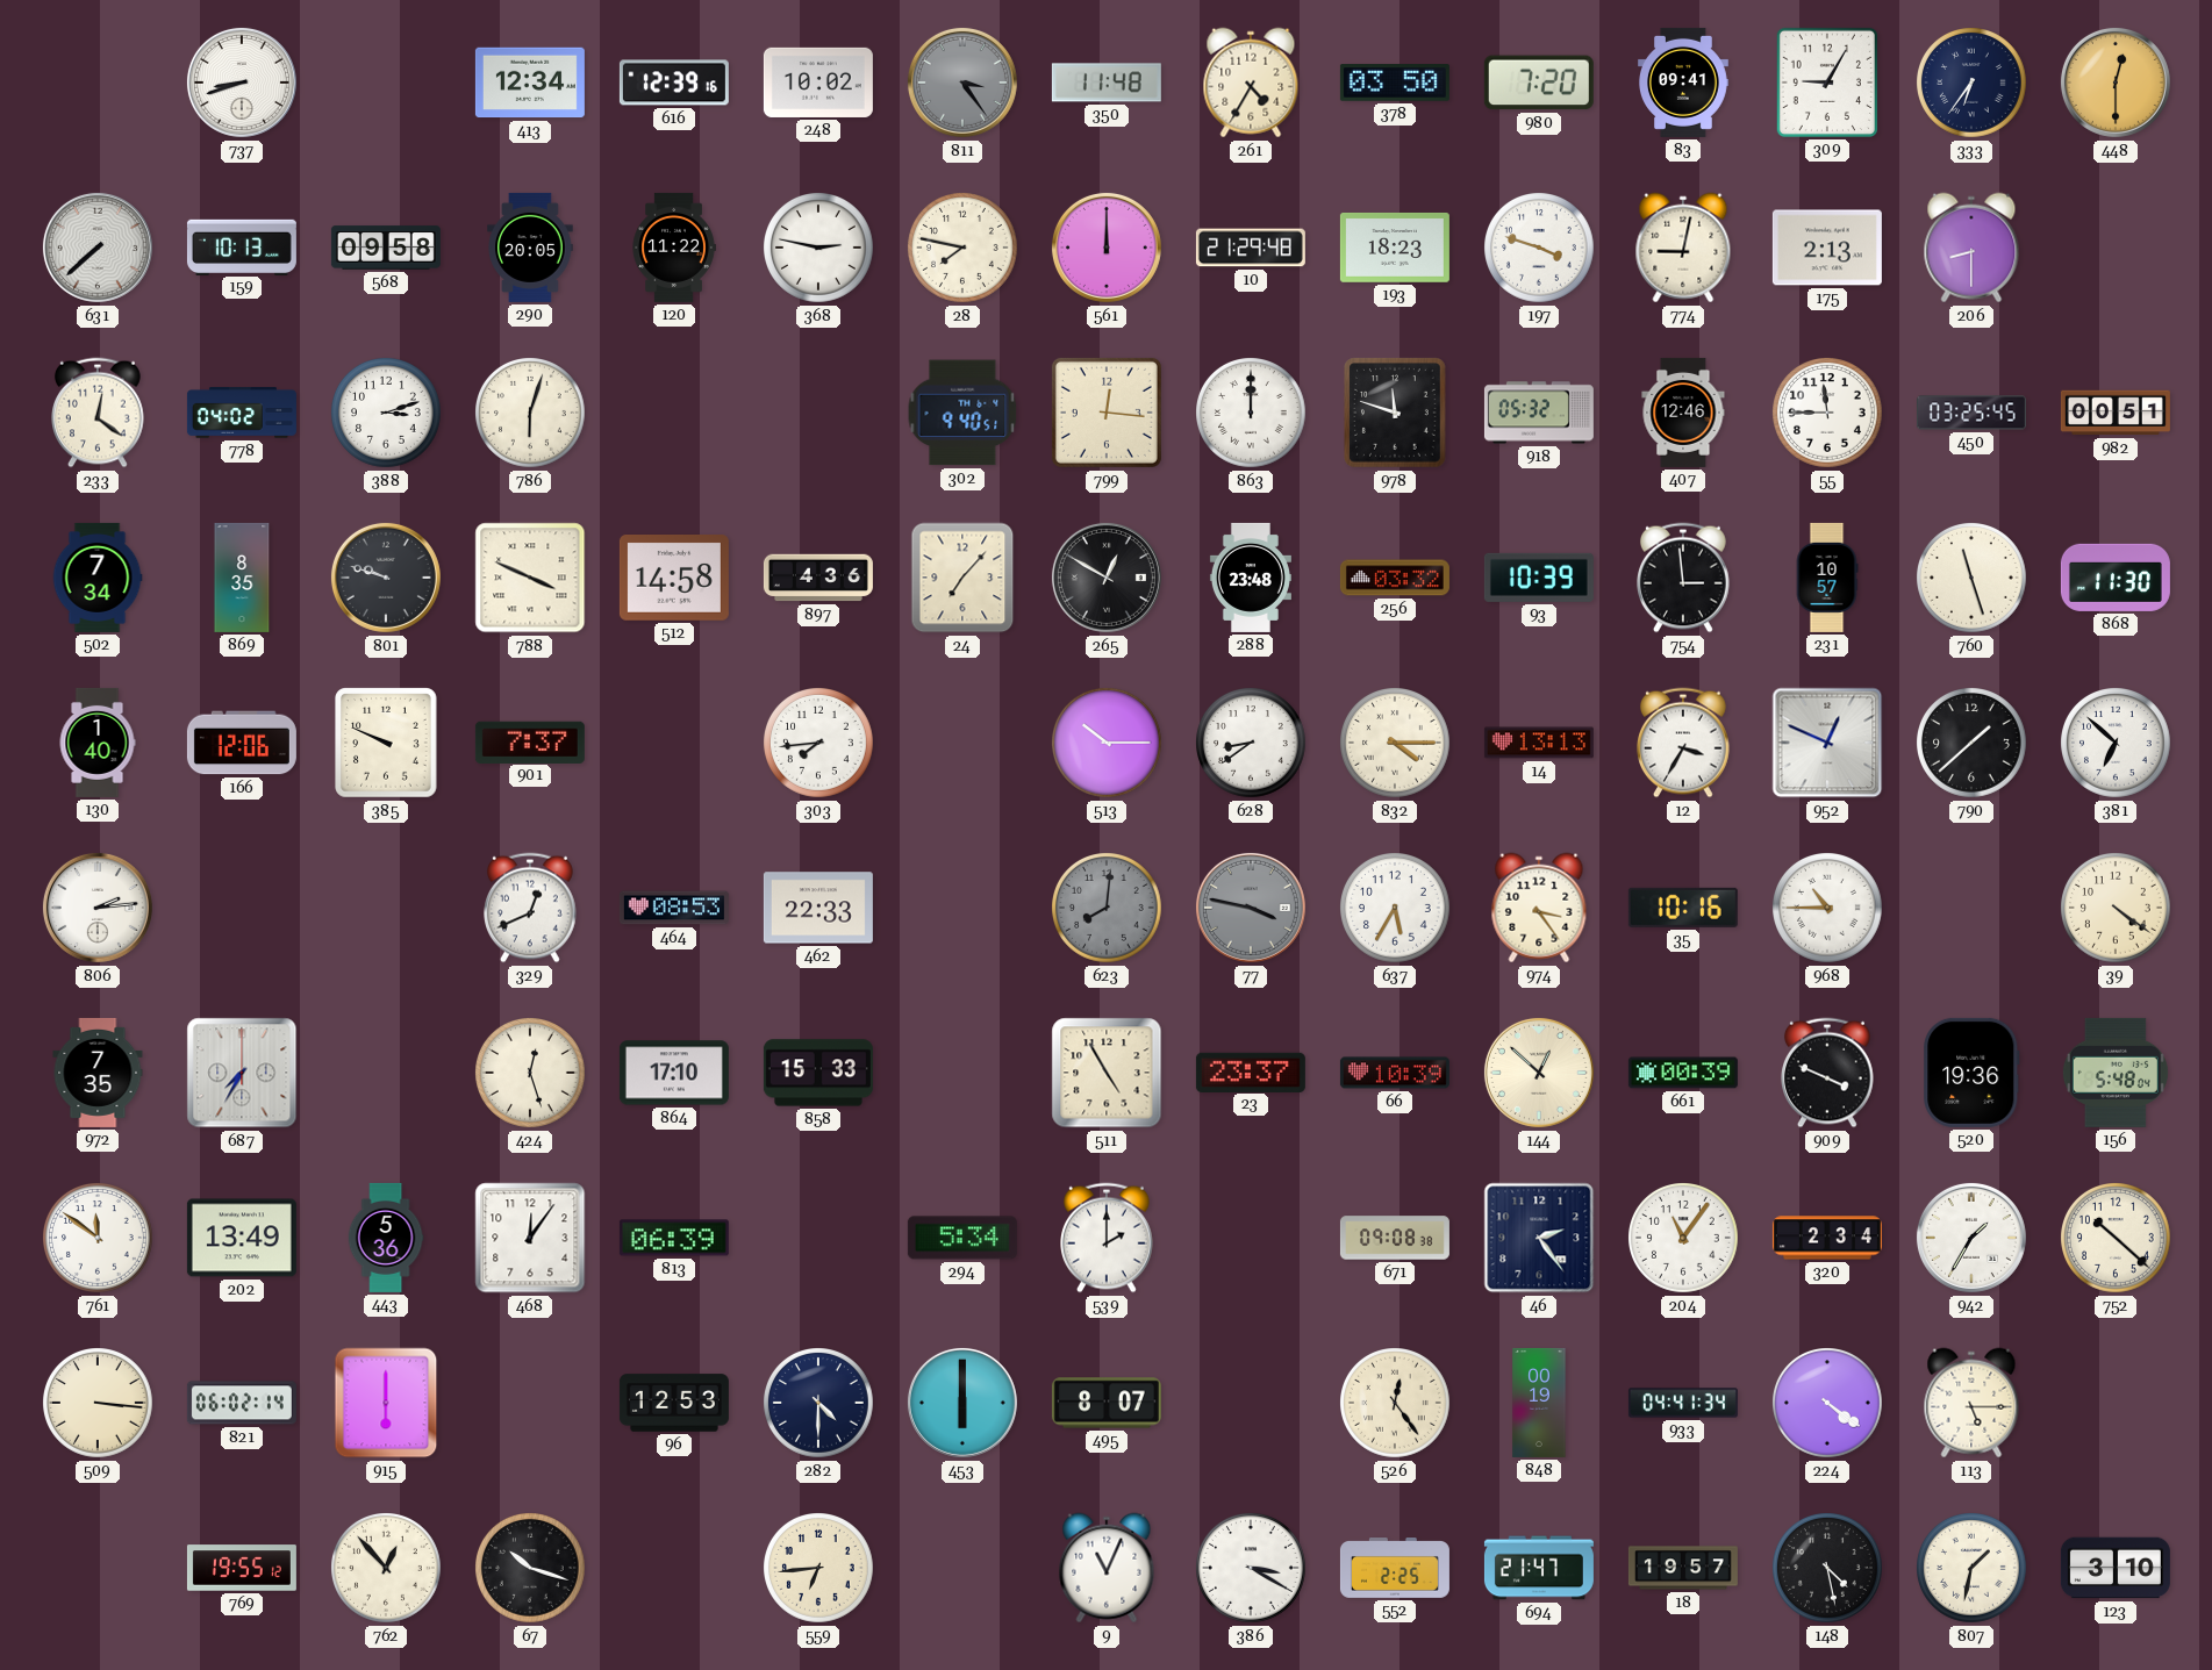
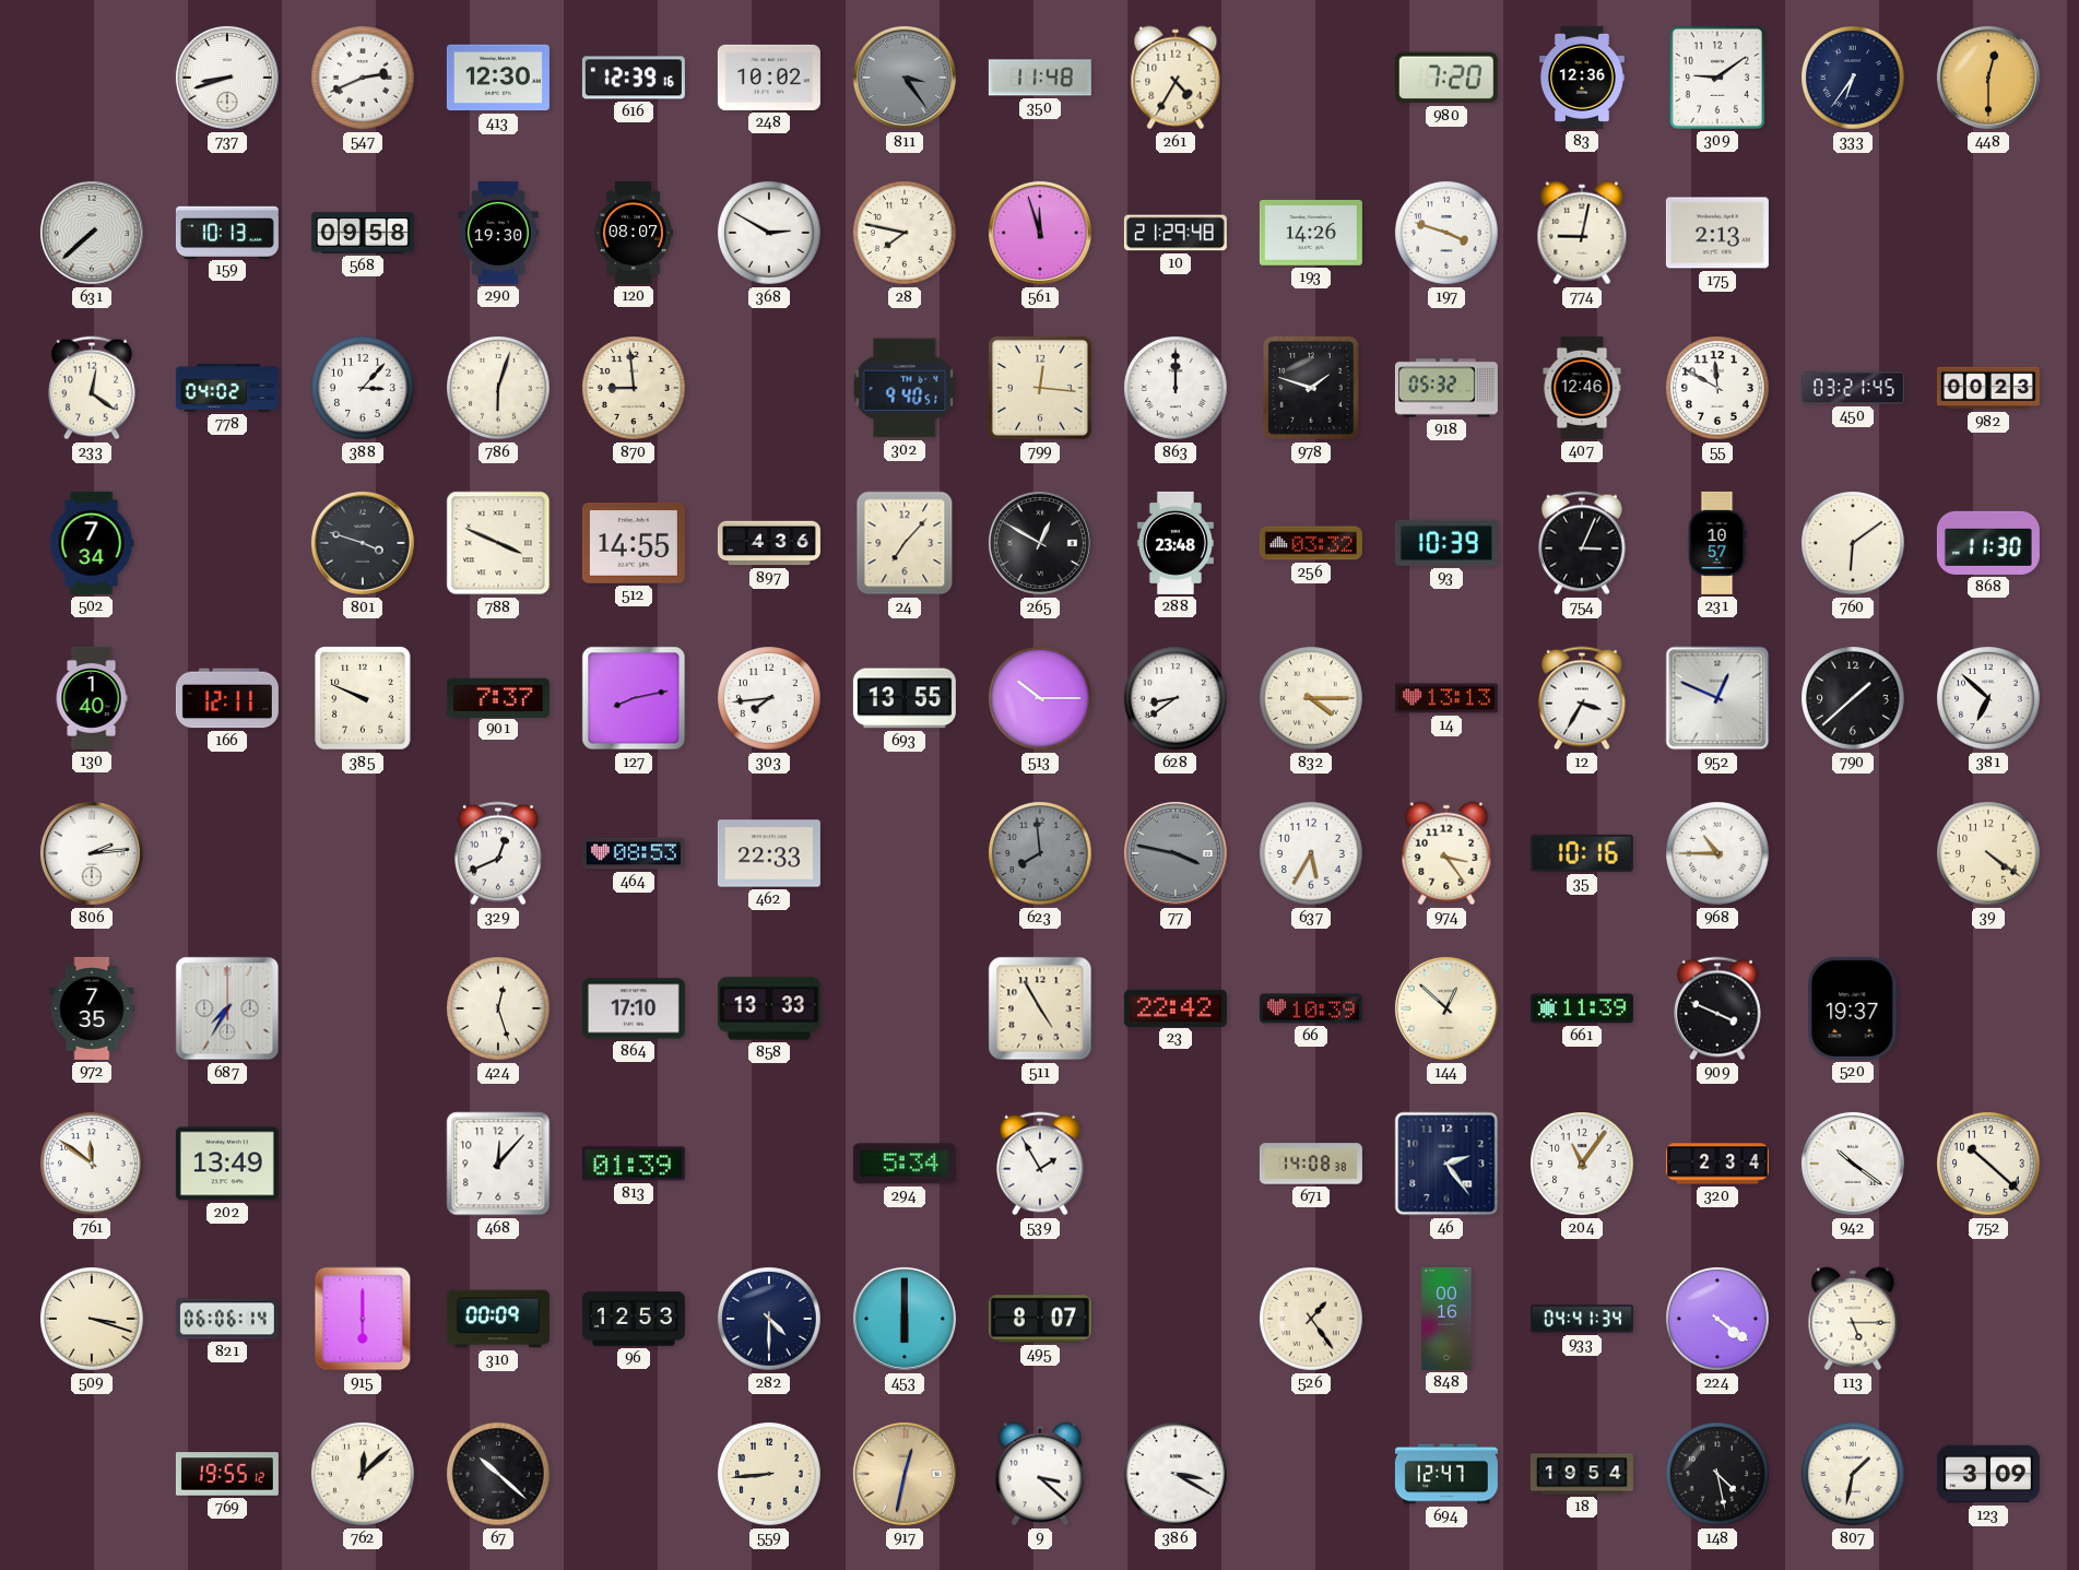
547: none -> 2:41
413: 12:34 -> 12:30
378: 03:50 -> none
83: 09:41 -> 12:36
309: 9:05 -> 9:09
290: 20:05 -> 19:30
120: 11:22 -> 08:07
368: 2:47 -> 2:50
561: 12:00 -> 11:57
193: 18:23 -> 14:26
206: 8:30 -> none
388: 3:12 -> 3:07
870: none -> 8:59
978: 11:48 -> 1:48
55: 11:45 -> 11:50
450: 03:25 -> 03:21
982: 00:51 -> 00:23
869: 8:35 -> none
801: 9:48 -> 3:48
512: 14:58 -> 14:55
754: 2:59 -> 3:04
760: 11:27 -> 6:09
166: 12:06 -> 12:11
127: none -> 8:13
693: none -> 13:55
623: 8:01 -> 7:59
858: 15:33 -> 13:33
23: 23:37 -> 22:42
661: 00:39 -> 11:39
520: 19:36 -> 19:37
156: 5:48 -> none
443: 5:36 -> none
468: 12:06 -> 12:07
813: 06:39 -> 01:39
539: 2:00 -> 1:55
671: 09:08 -> 14:08
942: 1:35 -> 10:21
509: 3:16 -> 3:18
821: 06:02 -> 06:06
310: none -> 00:09
526: 12:24 -> 1:24
848: 00:19 -> 00:16
762: 12:53 -> 12:08
67: 10:18 -> 10:22
559: 6:44 -> 8:44
917: none -> 12:32
9: 11:04 -> 3:22
552: 2:25 -> none
694: 21:47 -> 12:47
18: 19:57 -> 19:54
123: 3:10 -> 3:09
